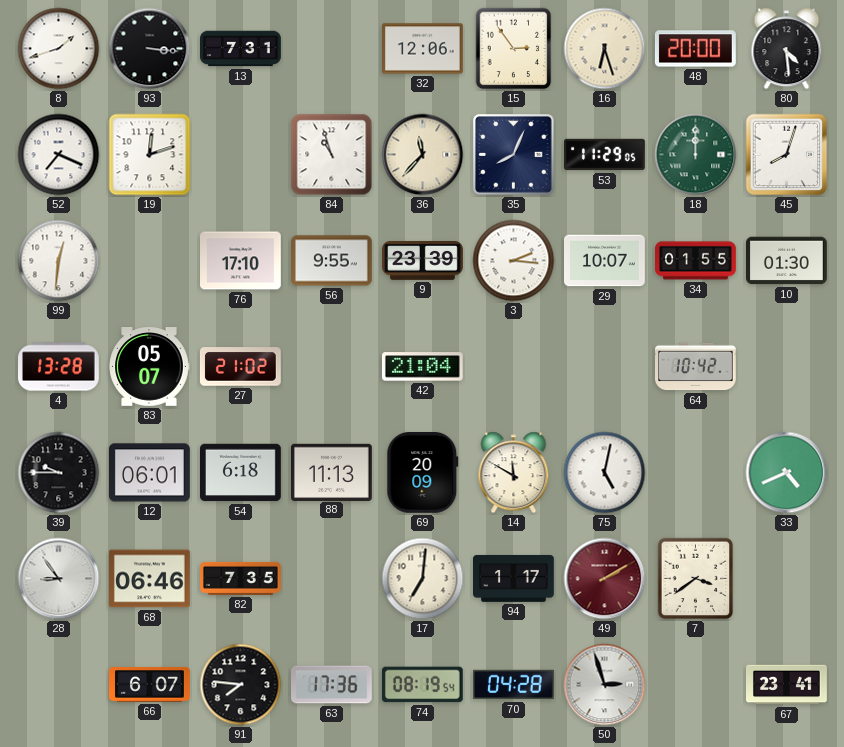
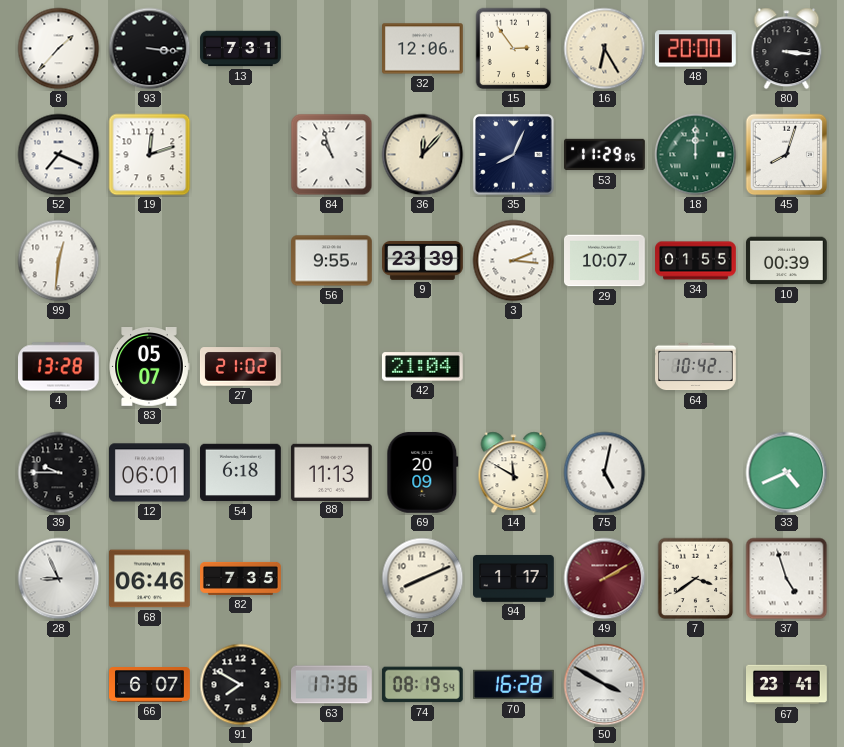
8: 1:42 -> 1:37
16: 6:27 -> 6:25
80: 4:29 -> 3:16
36: 11:37 -> 12:07
76: 17:10 -> none
10: 01:30 -> 00:39
28: 8:54 -> 8:56
17: 7:01 -> 8:11
37: none -> 4:57
91: 7:46 -> 7:50
70: 04:28 -> 16:28
50: 2:57 -> 3:50
